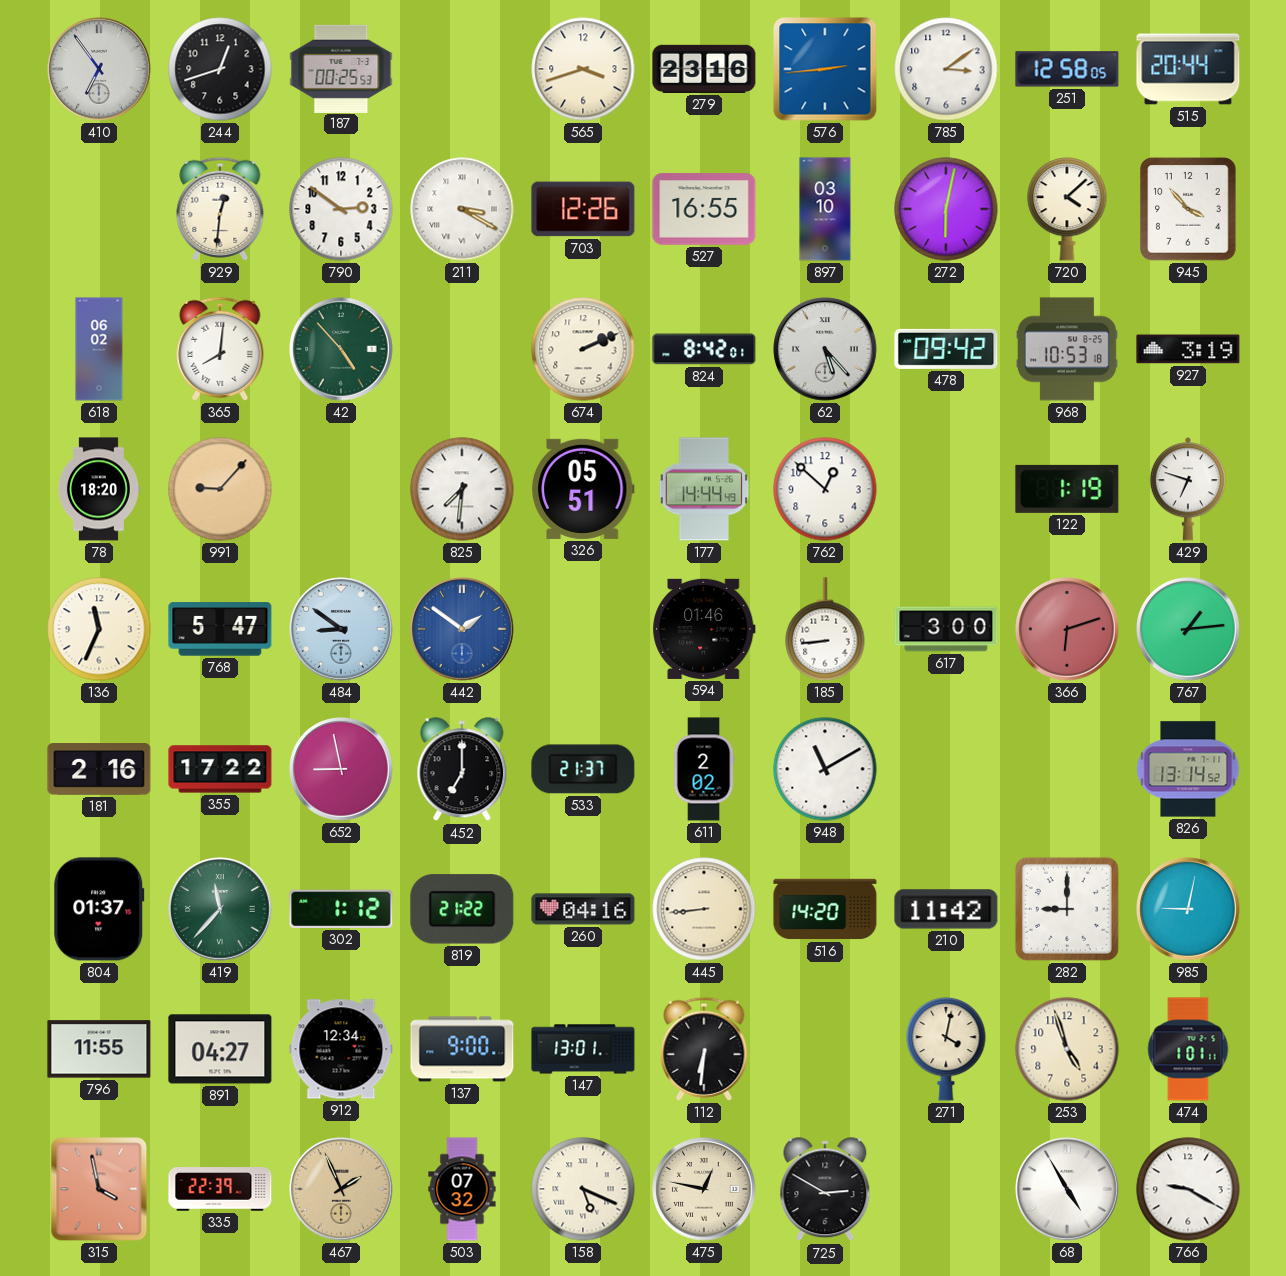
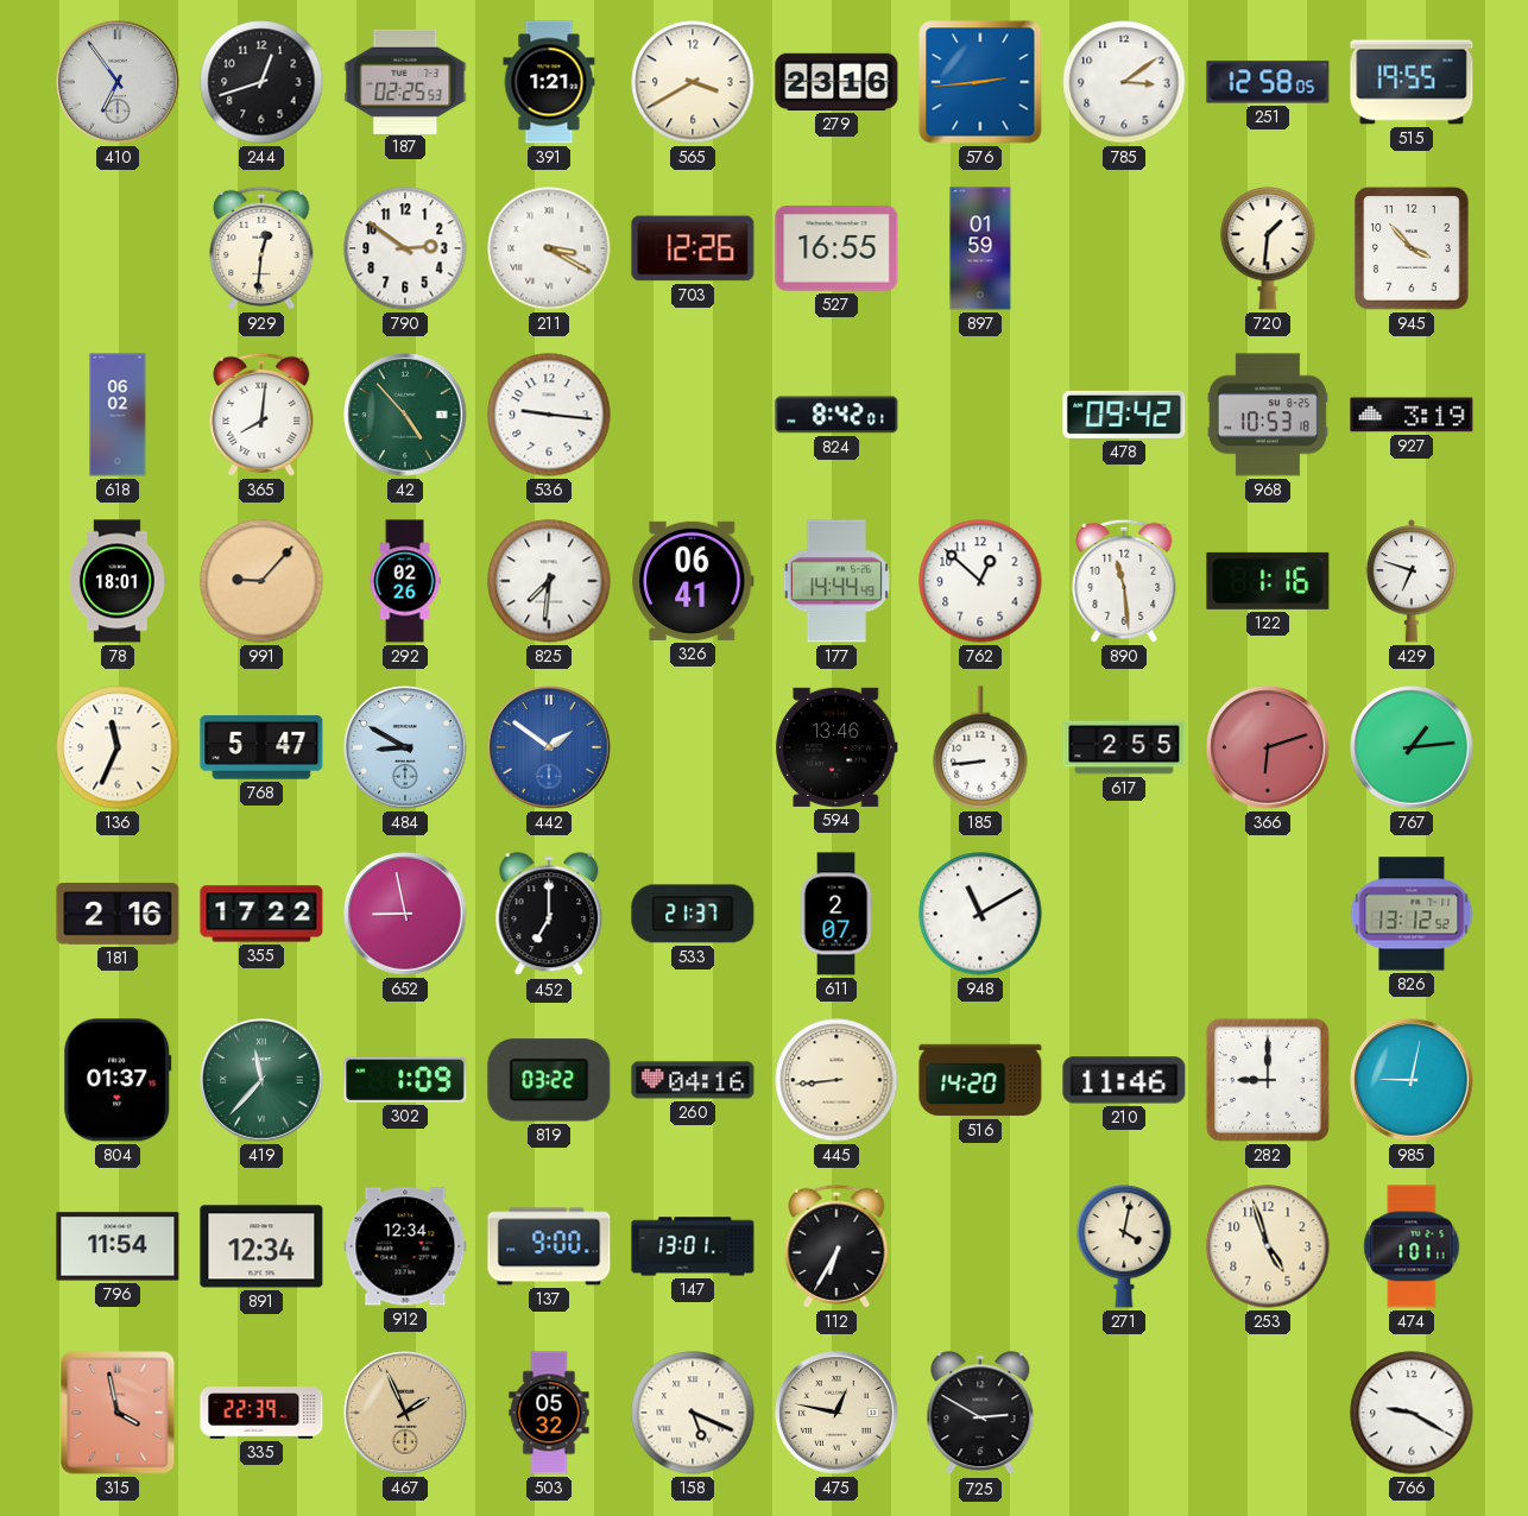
187: 00:25 -> 02:25
391: none -> 1:21
565: 3:42 -> 3:40
515: 20:44 -> 19:55
897: 03:10 -> 01:59
272: 6:02 -> none
720: 4:08 -> 1:31
536: none -> 9:16
674: 2:11 -> none
62: 5:23 -> none
78: 18:20 -> 18:01
292: none -> 02:26
326: 05:51 -> 06:41
890: none -> 11:29
122: 1:19 -> 1:16
484: 8:51 -> 8:50
594: 01:46 -> 13:46
617: 3:00 -> 2:55
611: 2:02 -> 2:07
826: 13:14 -> 13:12
302: 1:12 -> 1:09
819: 21:22 -> 03:22
210: 11:42 -> 11:46
796: 11:55 -> 11:54
891: 04:27 -> 12:34
112: 6:31 -> 6:35
503: 07:32 -> 05:32
68: 4:55 -> none
